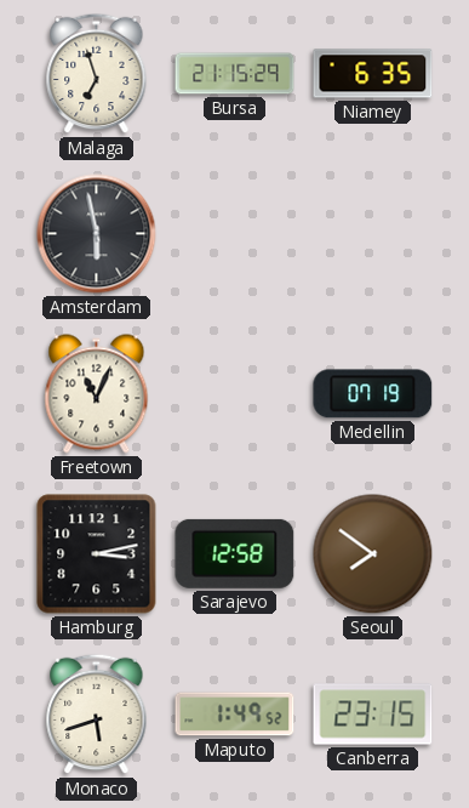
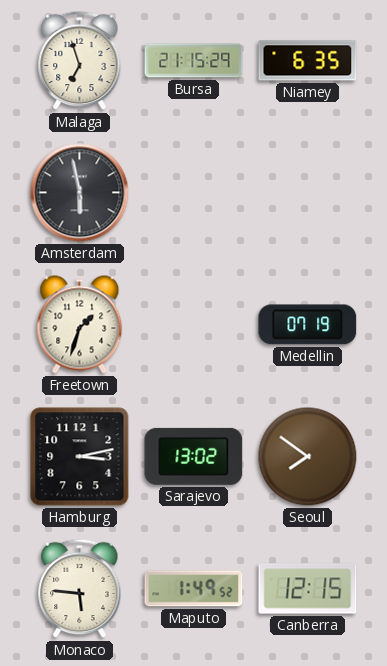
Freetown: 11:04 -> 1:33
Sarajevo: 12:58 -> 13:02
Monaco: 5:42 -> 5:46
Canberra: 23:15 -> 12:15
